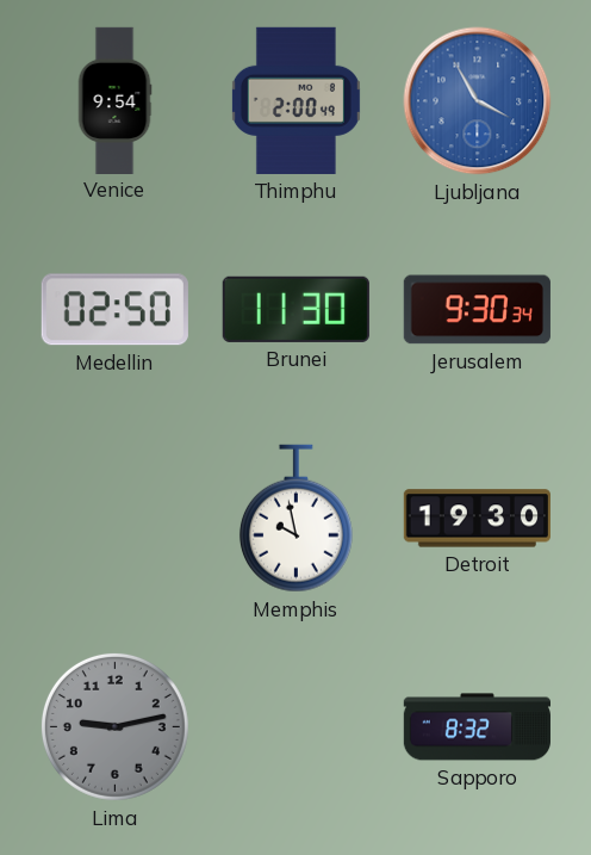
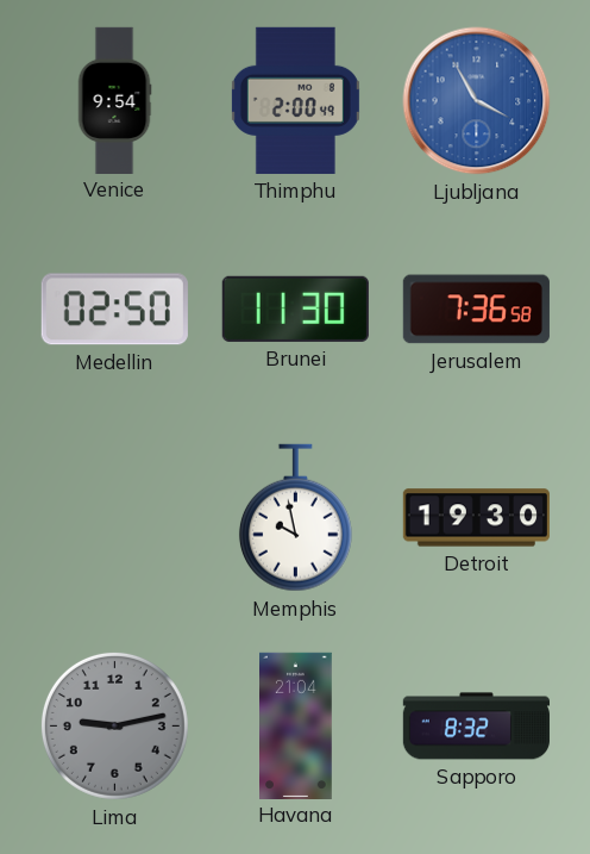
Jerusalem: 9:30 -> 7:36
Havana: none -> 21:04
